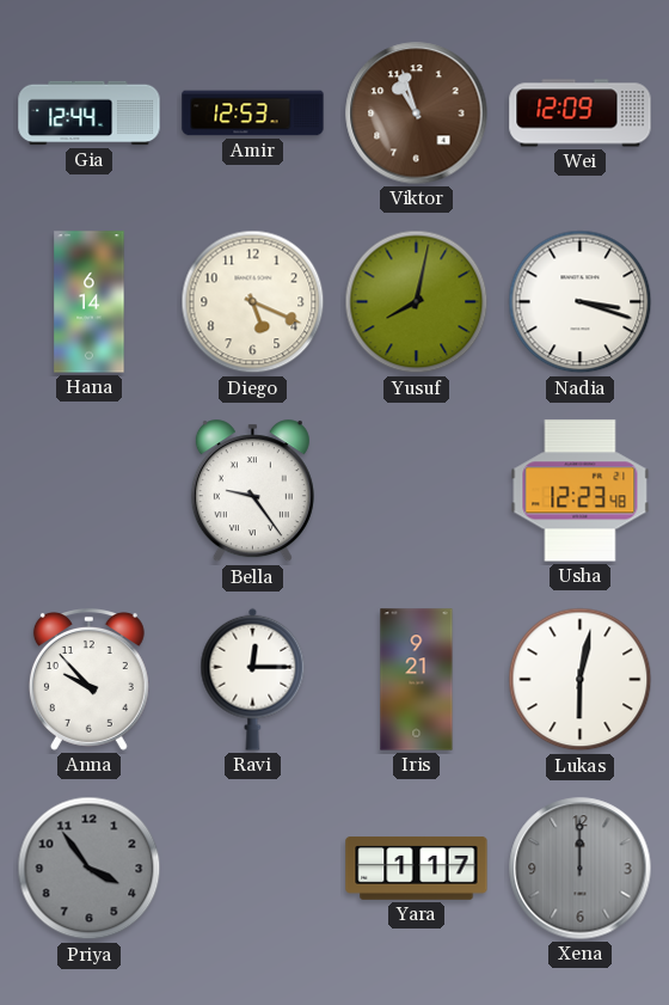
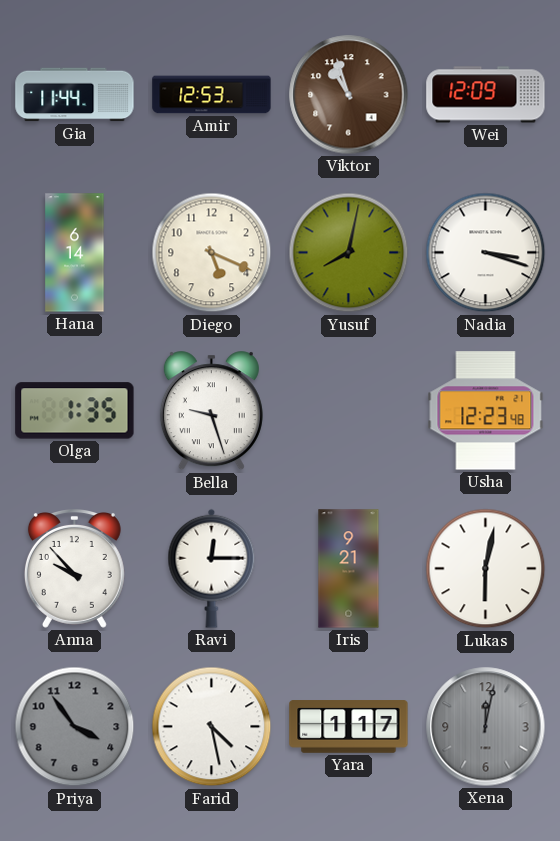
Gia: 12:44 -> 11:44
Olga: none -> 1:35
Bella: 9:24 -> 9:27
Farid: none -> 4:28
Xena: 12:00 -> 12:02
